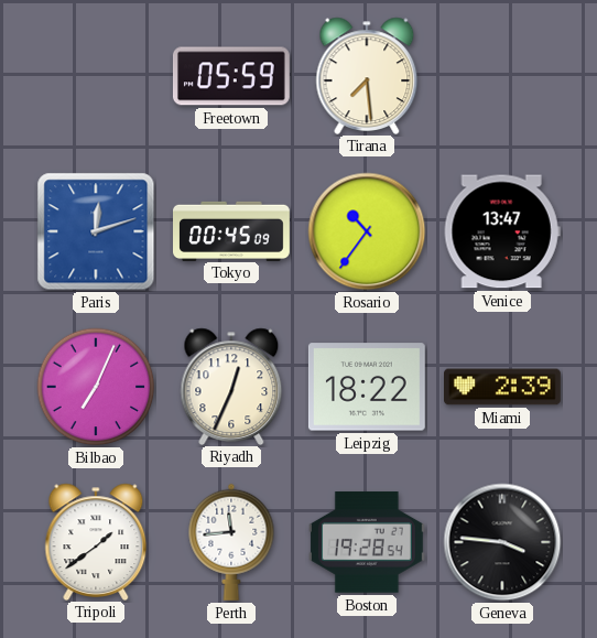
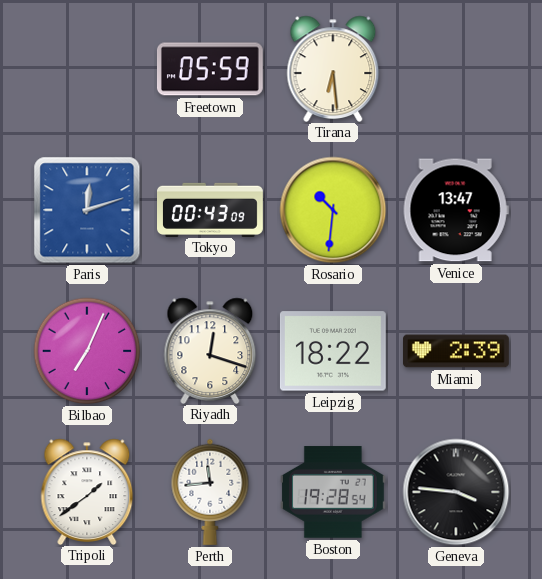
Tirana: 7:29 -> 6:29
Tokyo: 00:45 -> 00:43
Rosario: 10:36 -> 10:31
Riyadh: 12:34 -> 12:18
